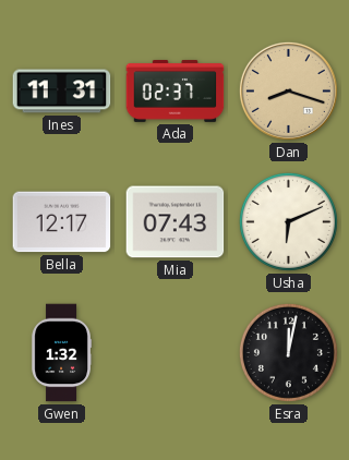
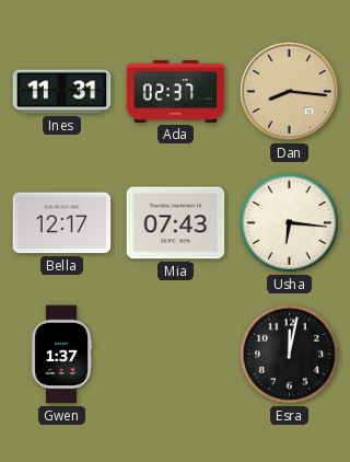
Dan: 8:18 -> 8:16
Usha: 6:11 -> 6:16
Gwen: 1:32 -> 1:37
